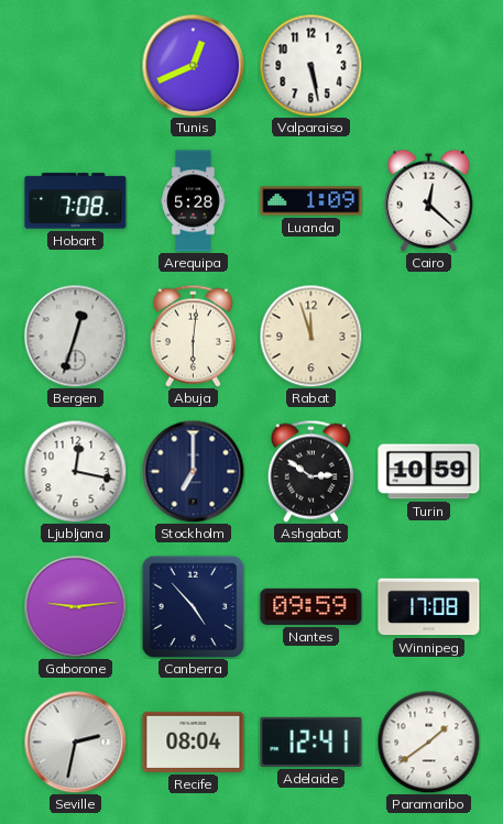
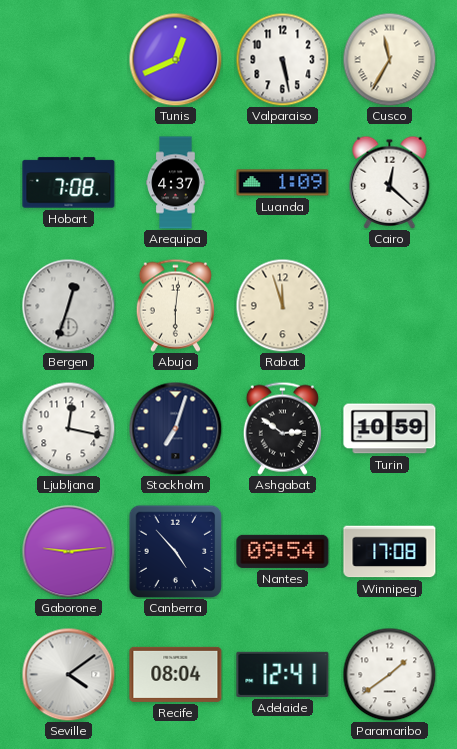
Cusco: none -> 11:35
Arequipa: 5:28 -> 4:37
Stockholm: 7:00 -> 7:03
Nantes: 09:59 -> 09:54
Seville: 2:32 -> 4:09
